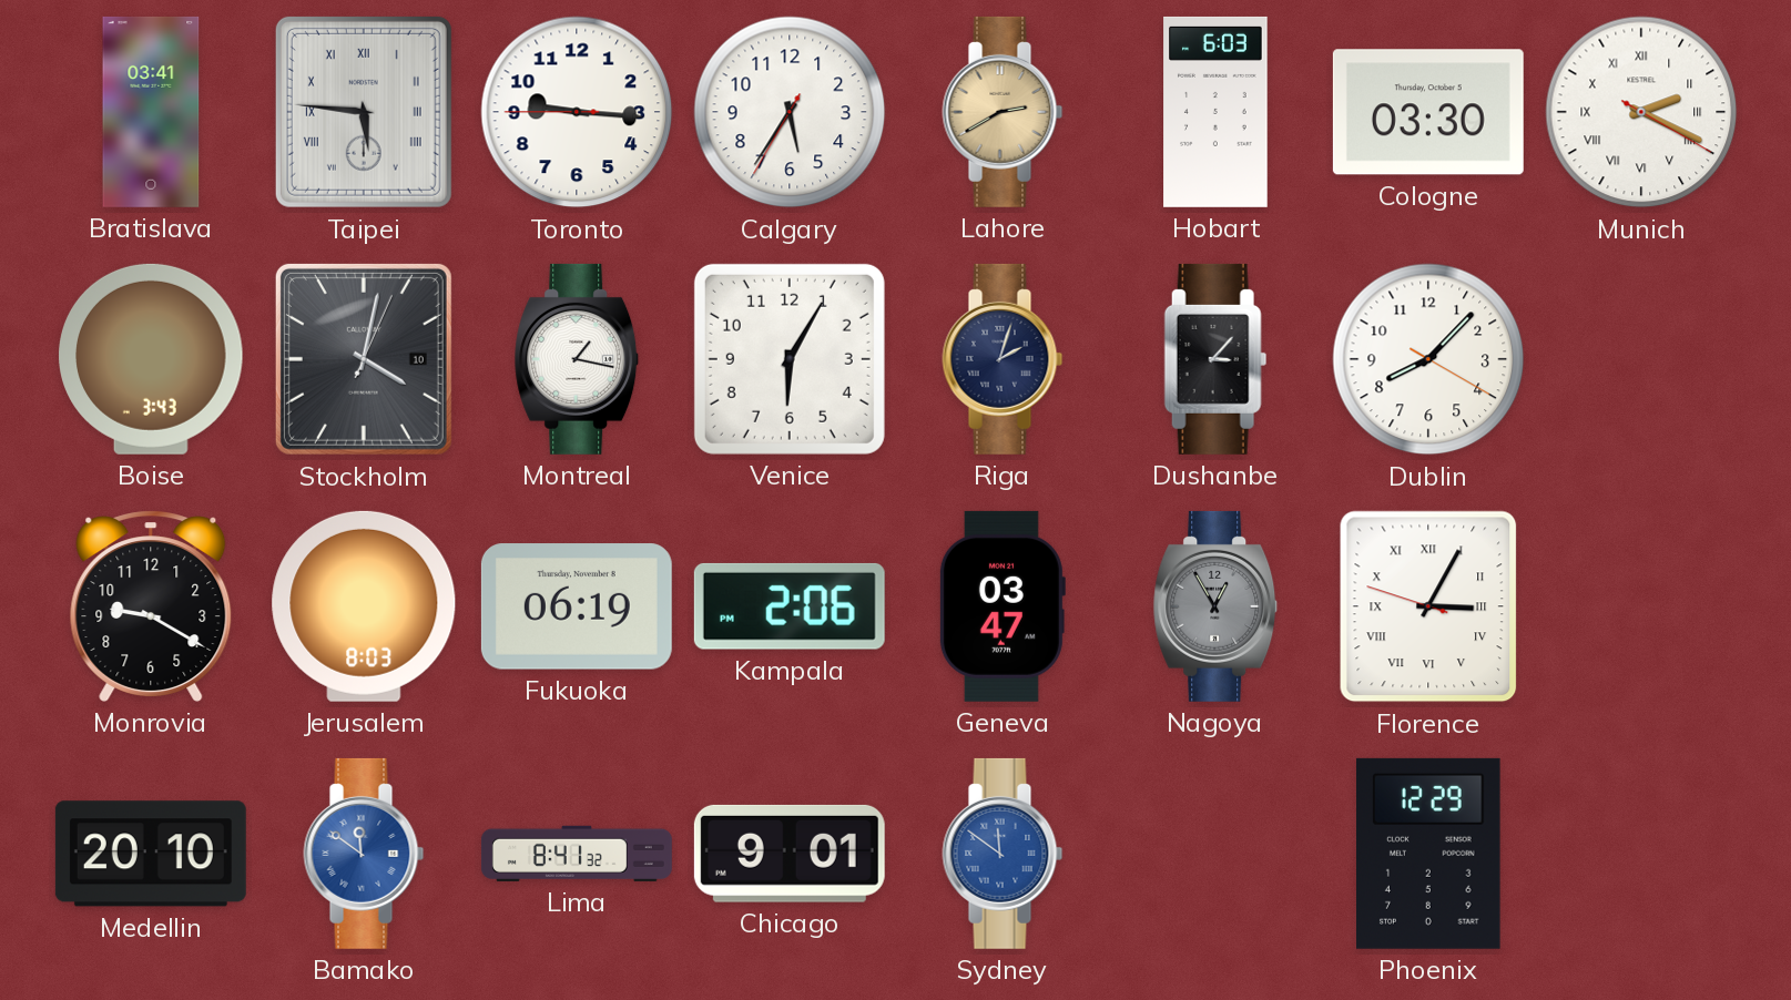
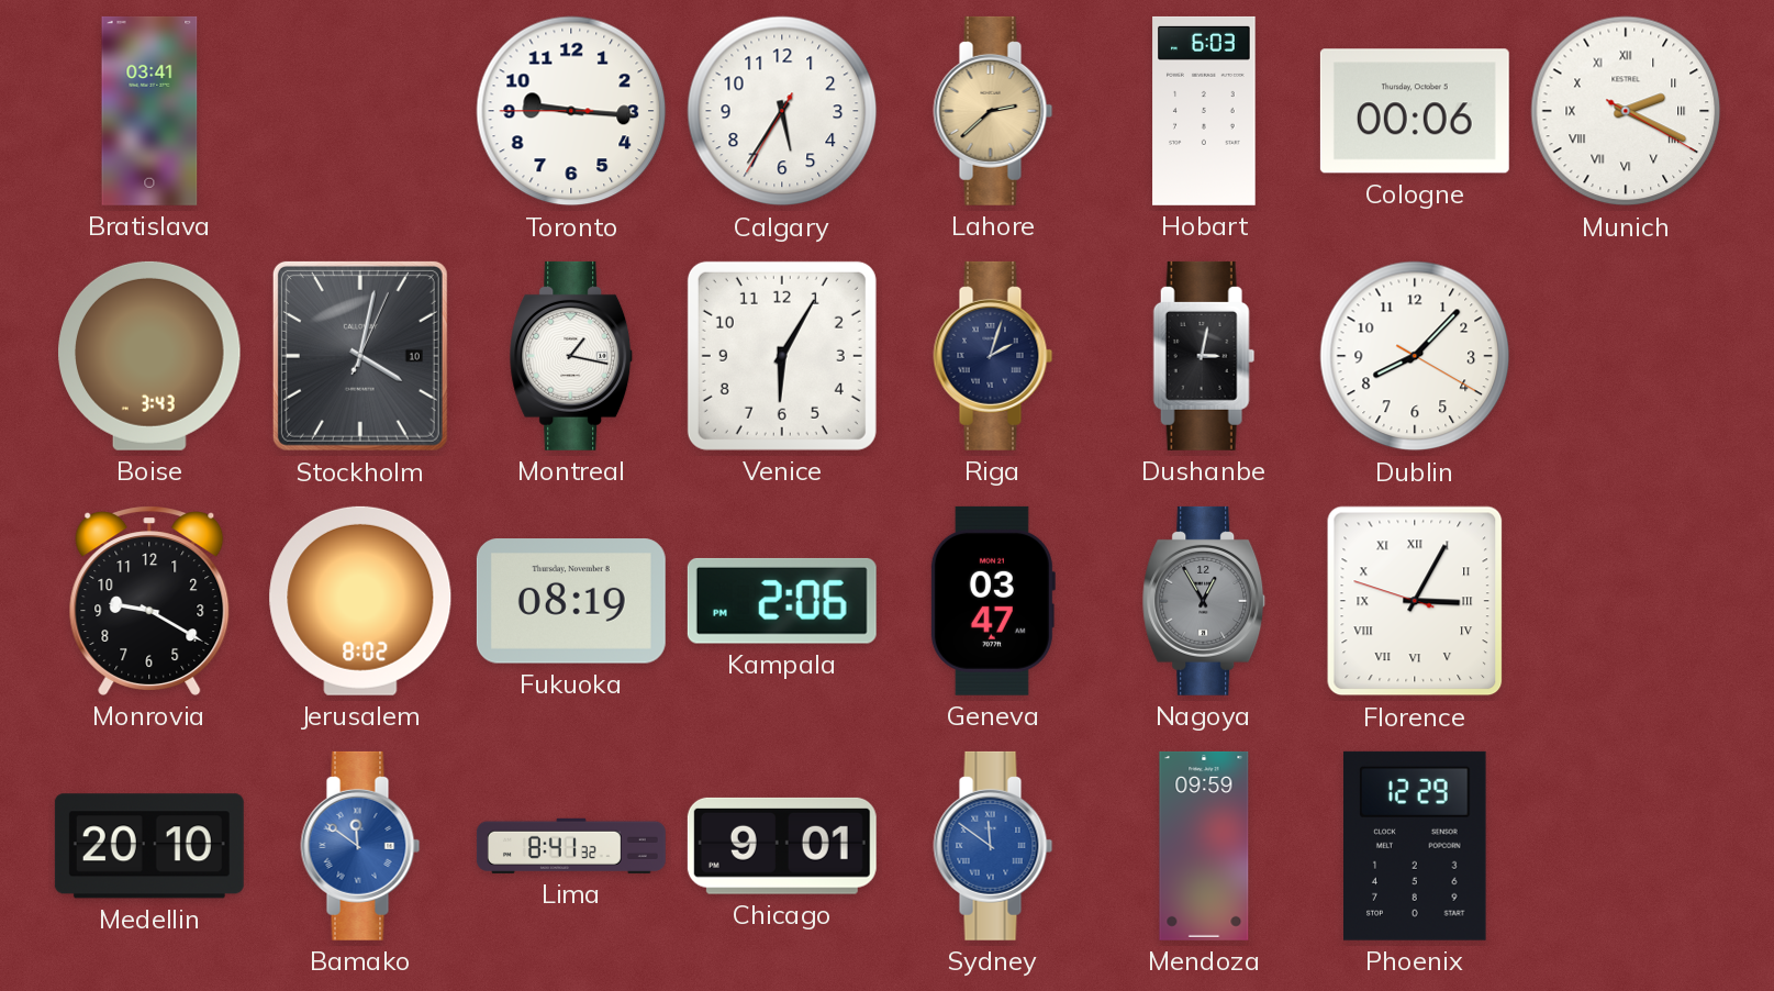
Taipei: 5:46 -> none
Lahore: 2:40 -> 2:38
Cologne: 03:30 -> 00:06
Dushanbe: 3:07 -> 3:02
Jerusalem: 8:03 -> 8:02
Fukuoka: 06:19 -> 08:19
Mendoza: none -> 09:59
